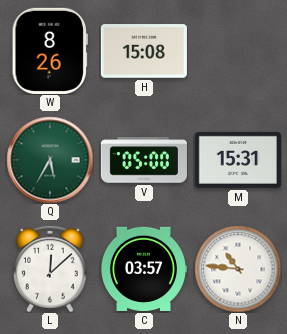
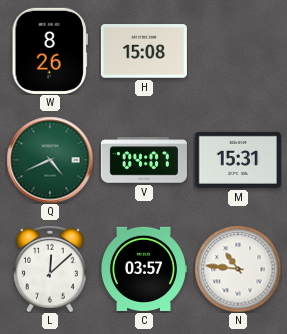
Q: 5:35 -> 4:41
V: 05:00 -> 04:07
